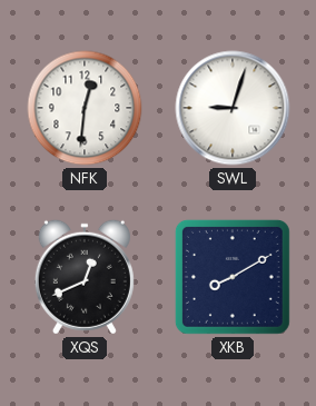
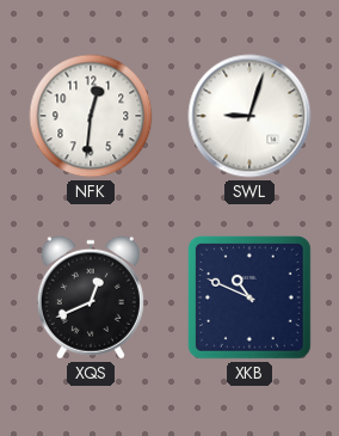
XKB: 8:10 -> 10:49
